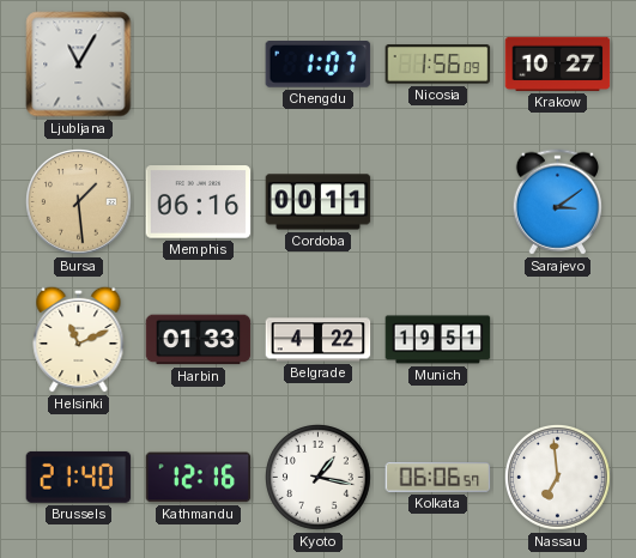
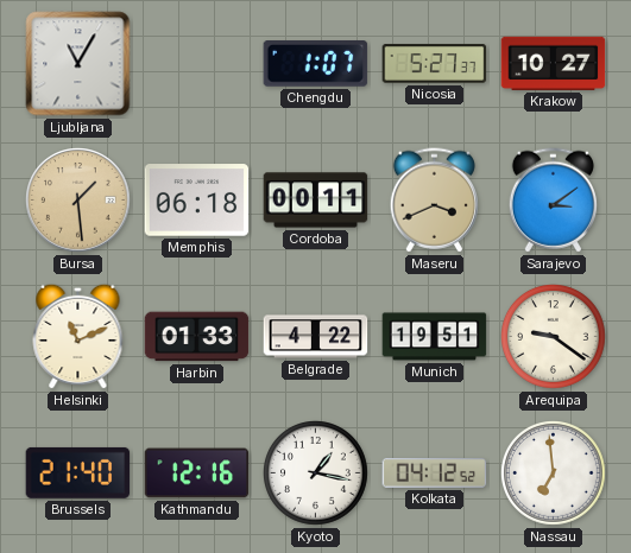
Nicosia: 1:56 -> 5:27
Memphis: 06:16 -> 06:18
Maseru: none -> 3:41
Arequipa: none -> 9:21
Kolkata: 06:06 -> 04:12
